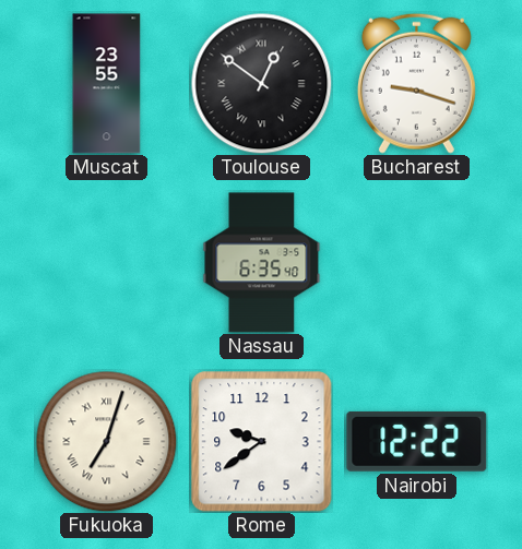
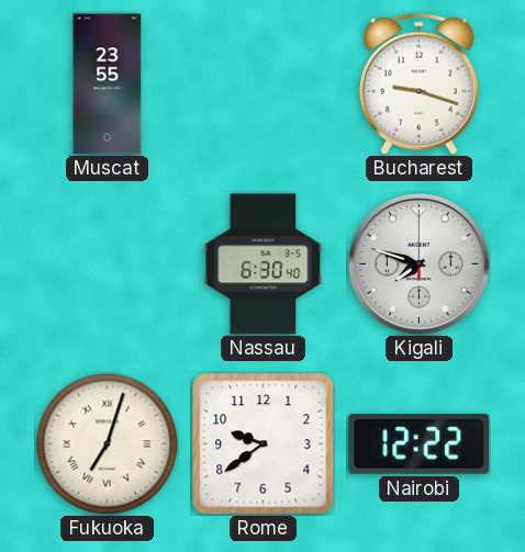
Toulouse: 12:51 -> none
Nassau: 6:35 -> 6:30
Kigali: none -> 7:48
